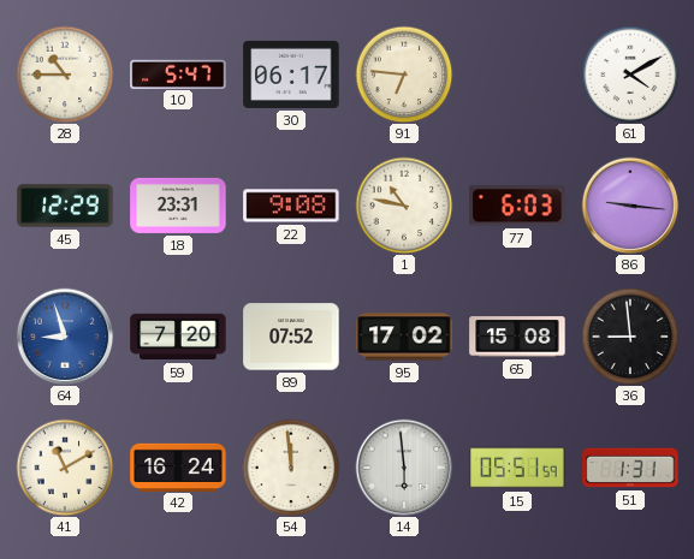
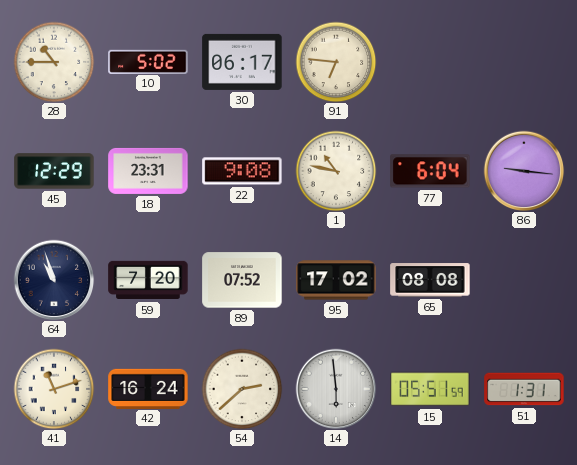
10: 5:47 -> 5:02
61: 4:10 -> none
77: 6:03 -> 6:04
64: 8:57 -> 10:57
64 dial: blue -> navy
65: 15:08 -> 08:08
36: 8:59 -> none
41: 11:10 -> 11:12
54: 11:59 -> 2:38
